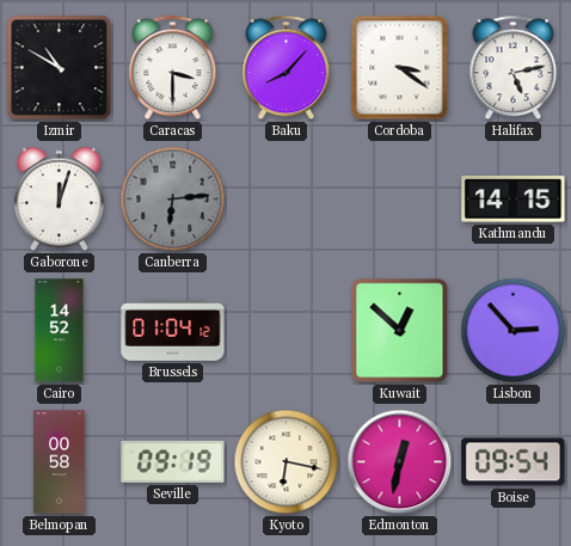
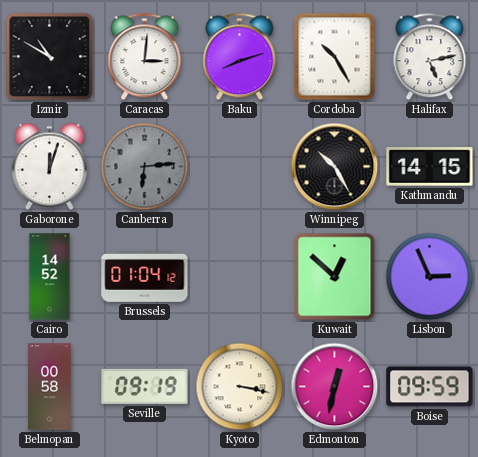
Caracas: 3:30 -> 3:01
Baku: 8:07 -> 8:12
Cordoba: 3:21 -> 10:25
Winnipeg: none -> 10:25
Lisbon: 2:53 -> 2:56
Kyoto: 6:17 -> 3:17
Boise: 09:54 -> 09:59
